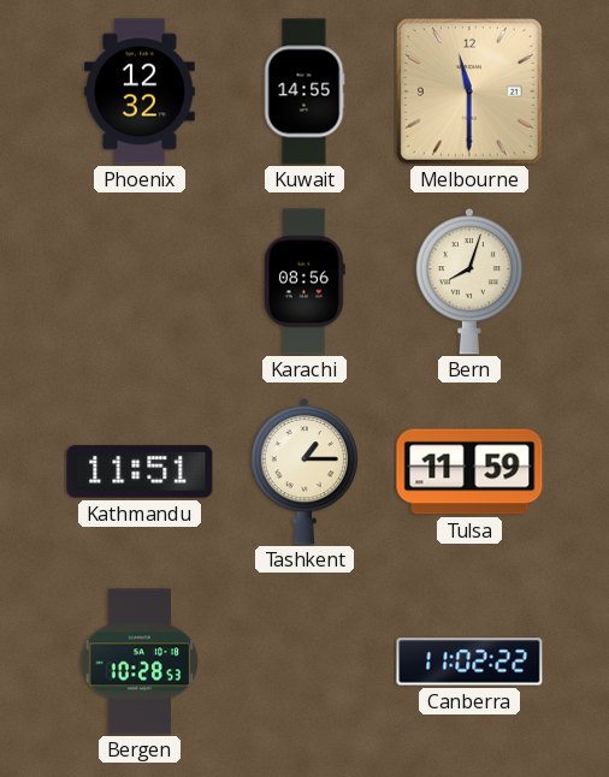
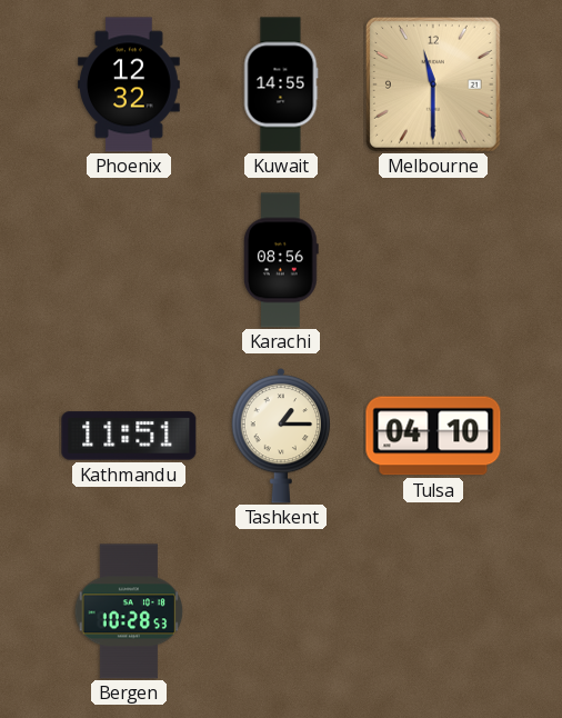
Bern: 8:03 -> none
Tulsa: 11:59 -> 04:10
Canberra: 11:02 -> none
